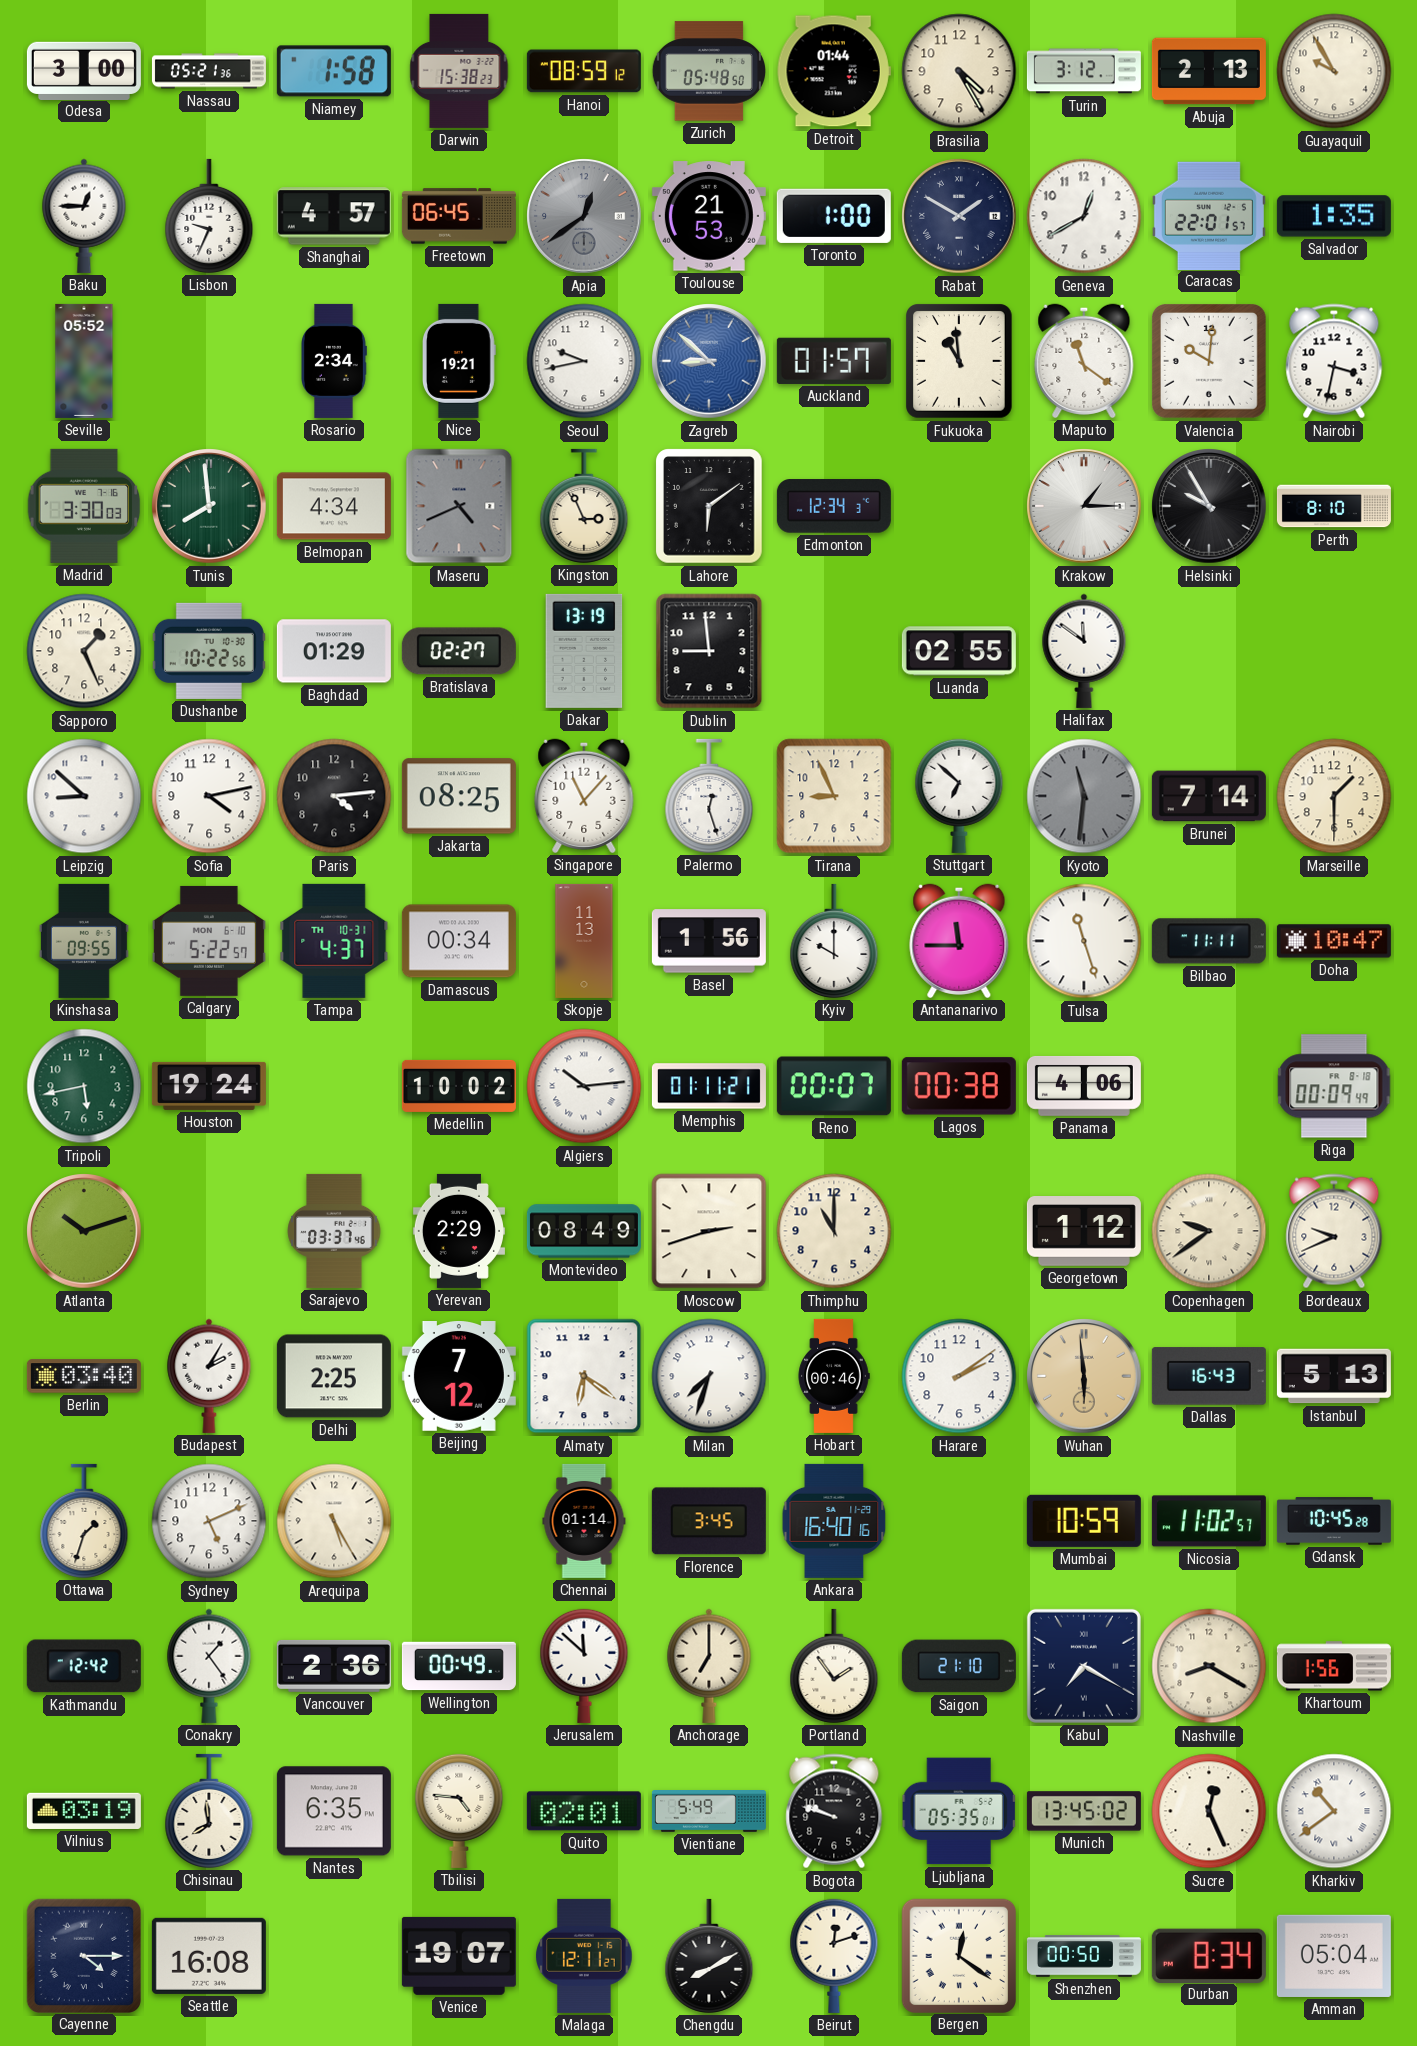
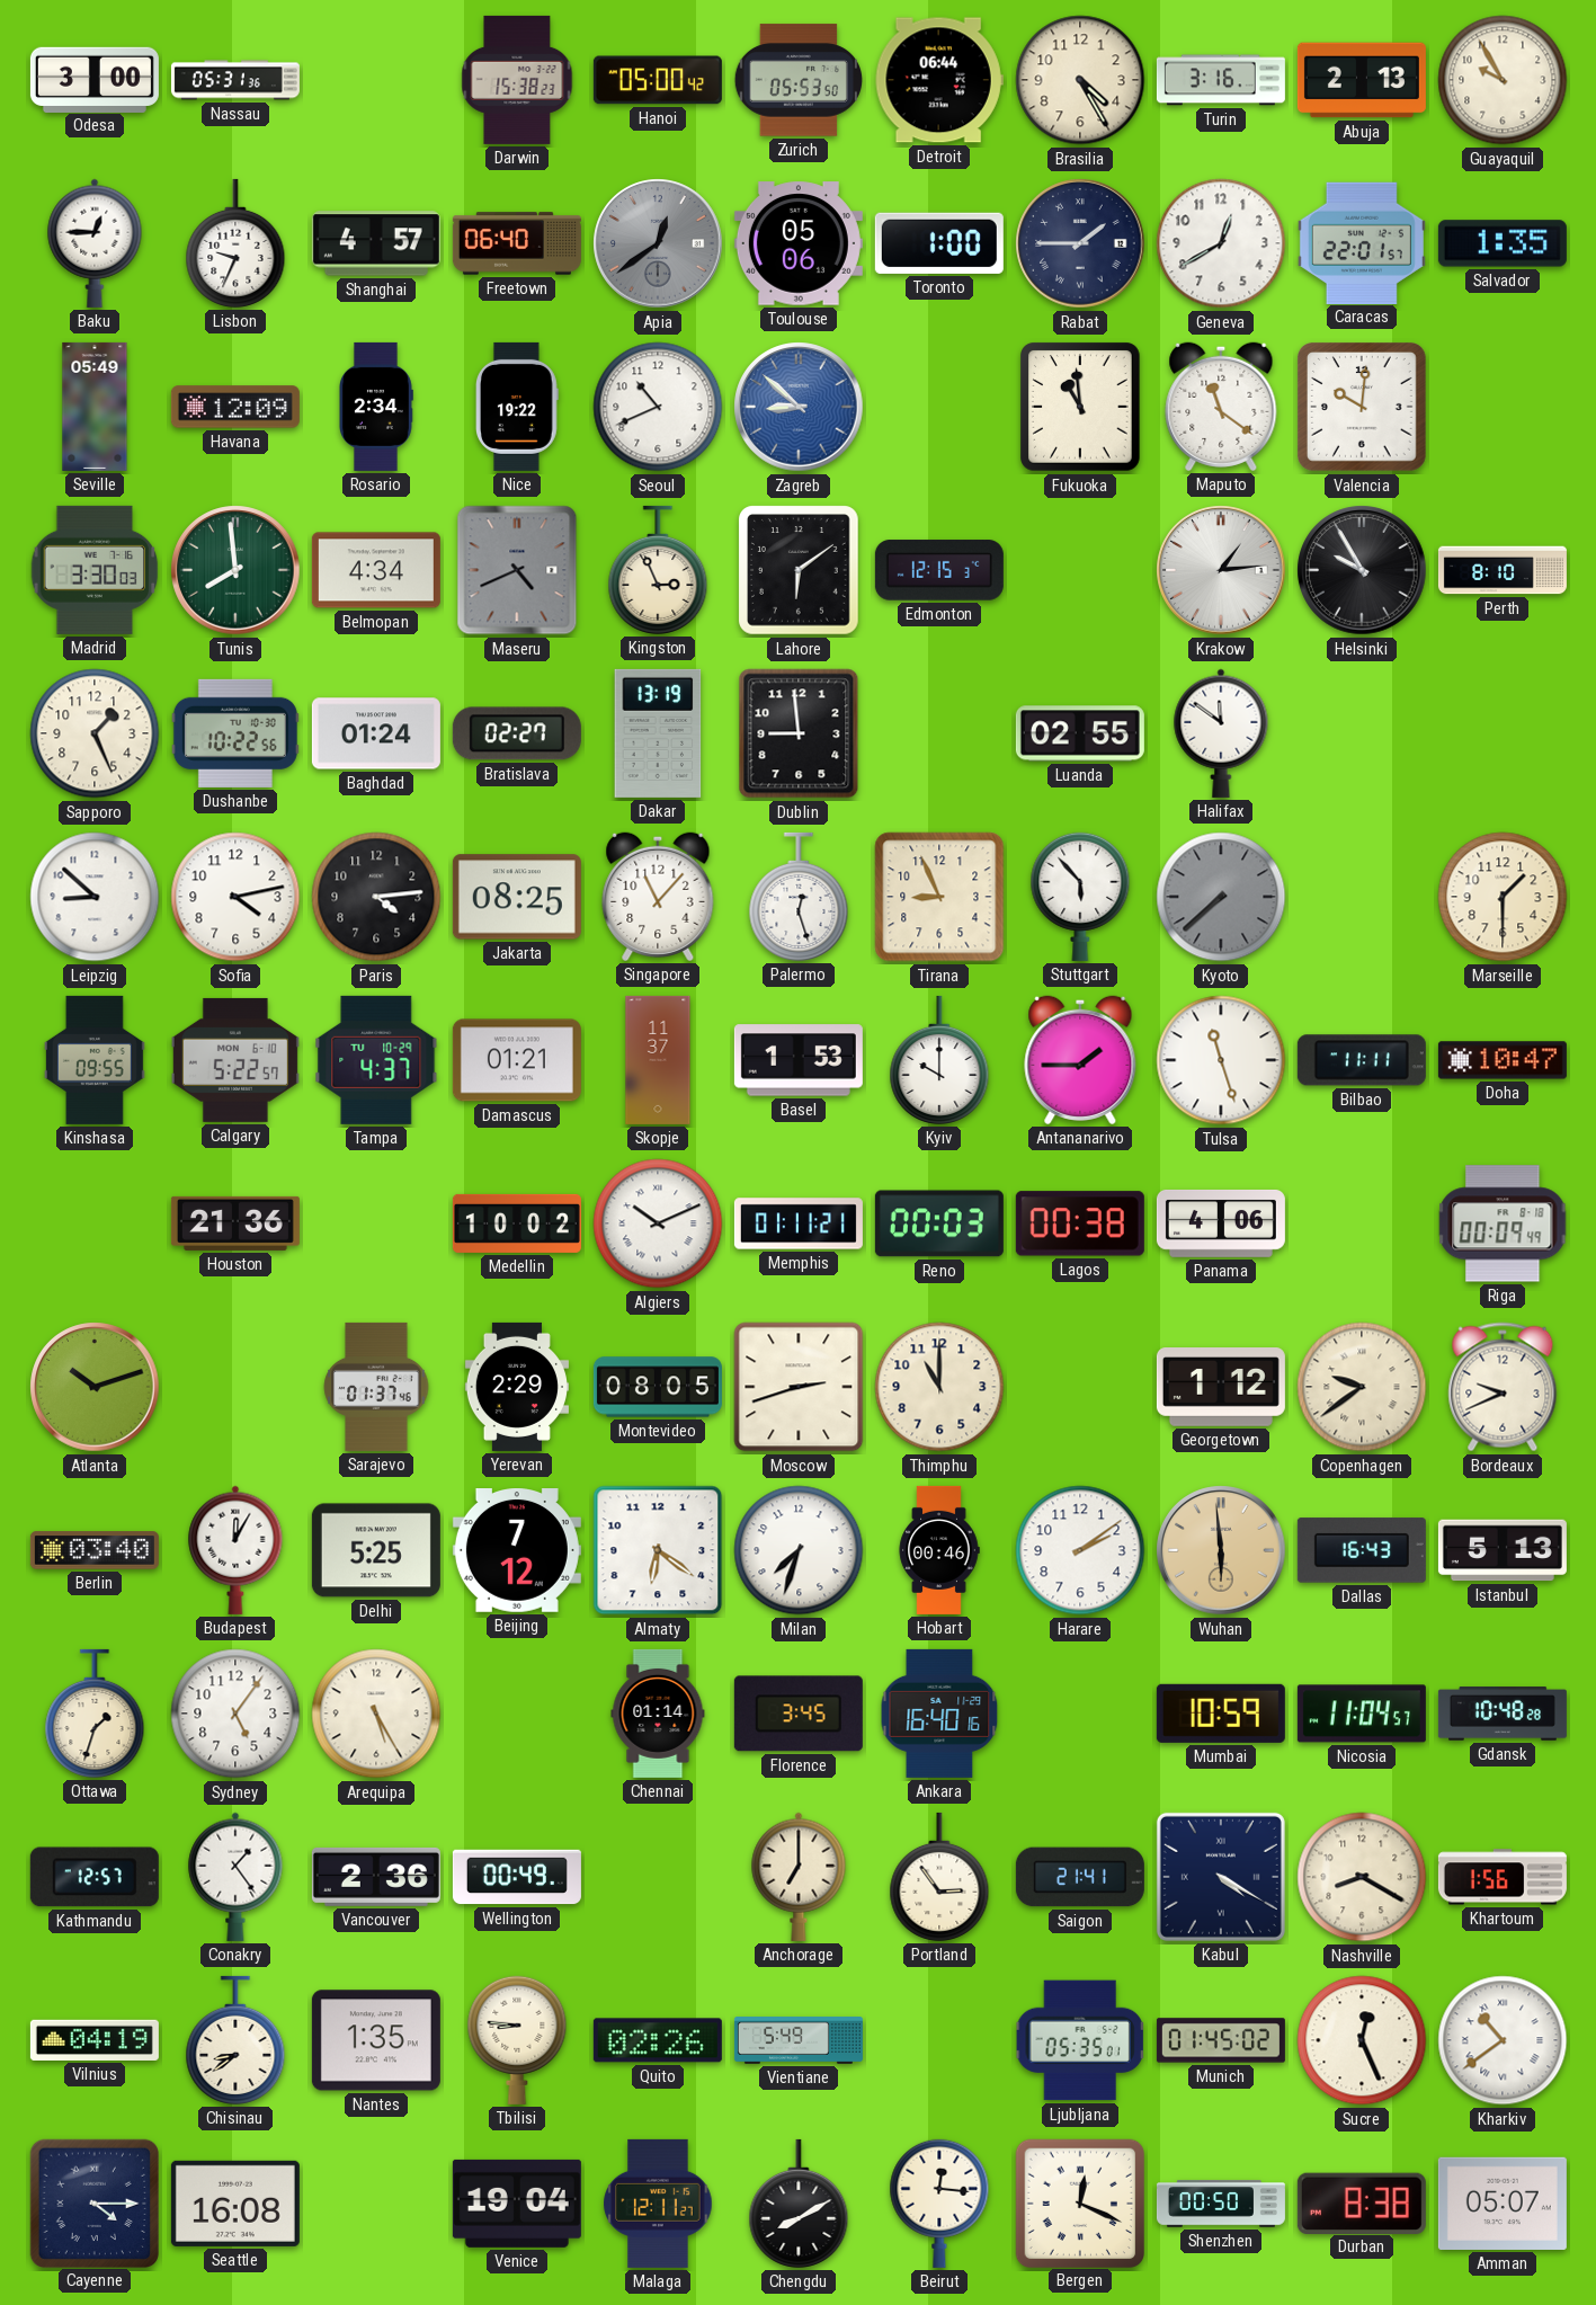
Nassau: 05:21 -> 05:31
Niamey: 1:58 -> none
Hanoi: 08:59 -> 05:00
Zurich: 05:48 -> 05:53
Detroit: 01:44 -> 06:44
Turin: 3:12 -> 3:16
Freetown: 06:45 -> 06:40
Toulouse: 21:53 -> 05:06
Rabat: 1:50 -> 1:45
Seville: 05:52 -> 05:49
Havana: none -> 12:09
Nice: 19:21 -> 19:22
Seoul: 9:43 -> 10:41
Auckland: 01:57 -> none
Nairobi: 3:32 -> none
Edmonton: 12:34 -> 12:15
Krakow: 1:15 -> 1:14
Baghdad: 01:29 -> 01:24
Stuttgart: 6:52 -> 5:53
Kyoto: 11:31 -> 7:38
Brunei: 7:14 -> none
Tampa date: TH 10-31 -> TU 10-29
Damascus: 00:34 -> 01:21
Skopje: 11:13 -> 11:37
Basel: 1:56 -> 1:53
Antananarivo: 11:45 -> 1:45
Tripoli: 5:43 -> none
Houston: 19:24 -> 21:36
Algiers: 10:14 -> 10:11
Reno: 00:07 -> 00:03
Sarajevo: 03:37 -> 01:37
Montevideo: 08:49 -> 08:05
Budapest: 2:05 -> 12:05
Delhi: 2:25 -> 5:25
Sydney: 5:11 -> 5:06
Nicosia: 11:02 -> 11:04
Gdansk: 10:45 -> 10:48
Kathmandu: 12:42 -> 12:57
Jerusalem: 11:52 -> none
Portland: 1:54 -> 2:54
Saigon: 21:10 -> 21:41
Kabul: 7:20 -> 4:20
Vilnius: 03:19 -> 04:19
Chisinau: 7:59 -> 8:39
Nantes: 6:35 -> 1:35
Tbilisi: 4:46 -> 8:46
Quito: 02:01 -> 02:26
Bogota: 9:48 -> none
Munich: 13:45 -> 01:45
Venice: 19:07 -> 19:04
Beirut: 12:12 -> 12:16
Bergen: 12:21 -> 12:19
Durban: 8:34 -> 8:38
Amman: 05:04 -> 05:07
